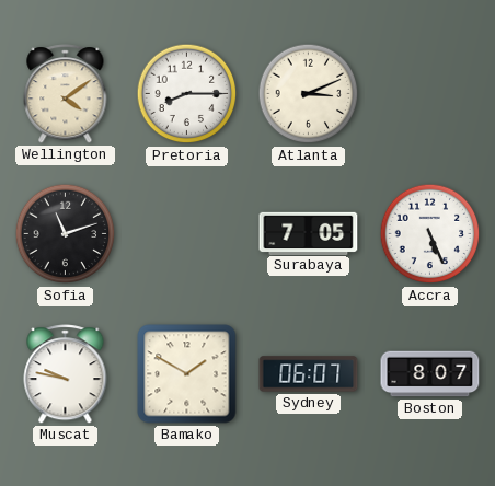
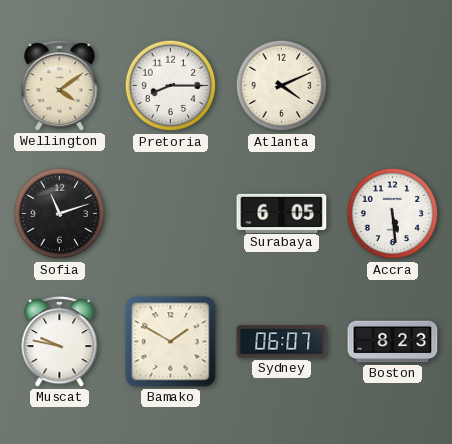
Atlanta: 3:11 -> 4:11
Surabaya: 7:05 -> 6:05
Accra: 5:26 -> 5:29
Boston: 8:07 -> 8:23
